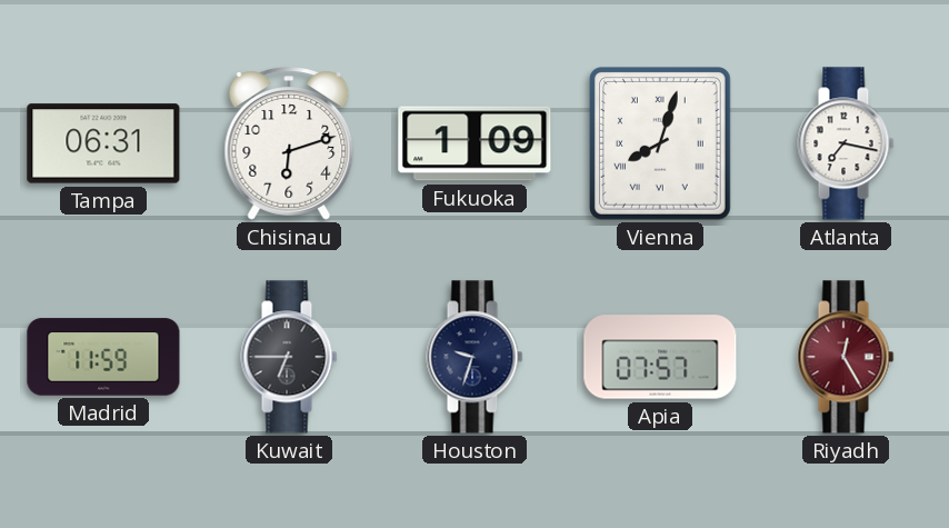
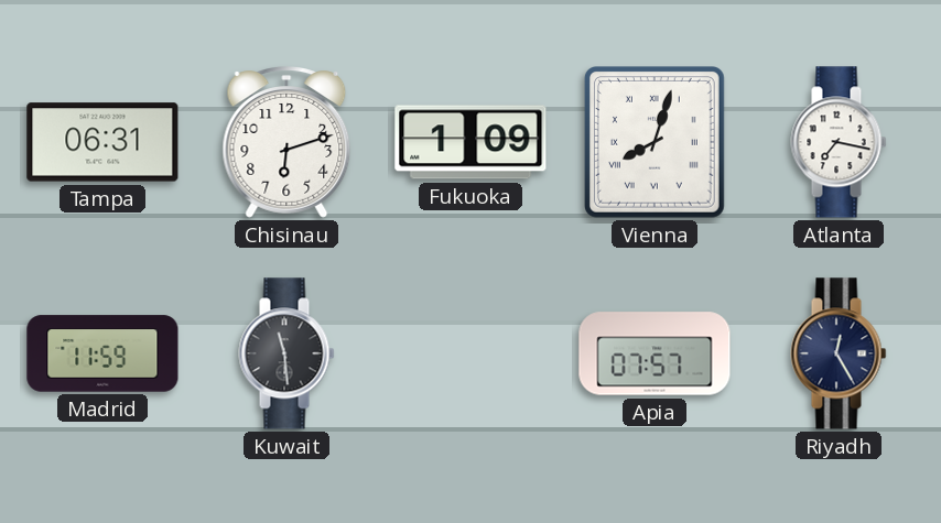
Kuwait: 6:45 -> 11:29
Houston: 9:33 -> none
Riyadh dial: burgundy -> navy
